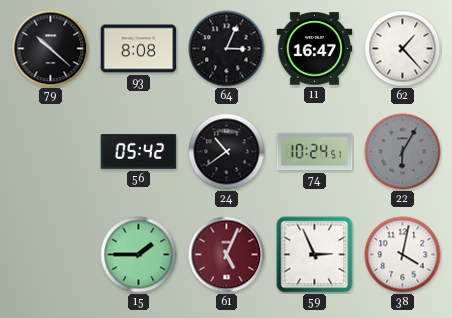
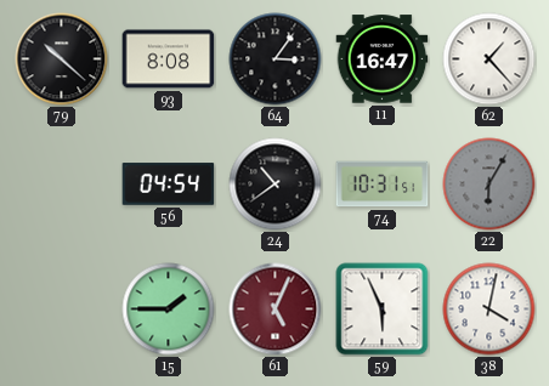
64: 3:04 -> 3:06
56: 05:42 -> 04:54
74: 10:24 -> 10:31
59: 2:56 -> 5:56
